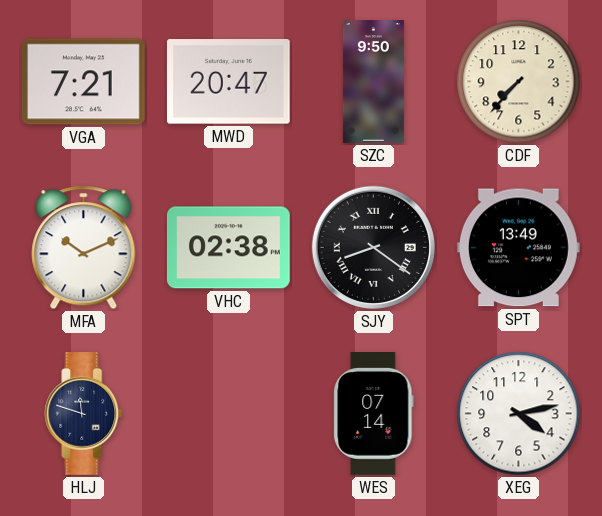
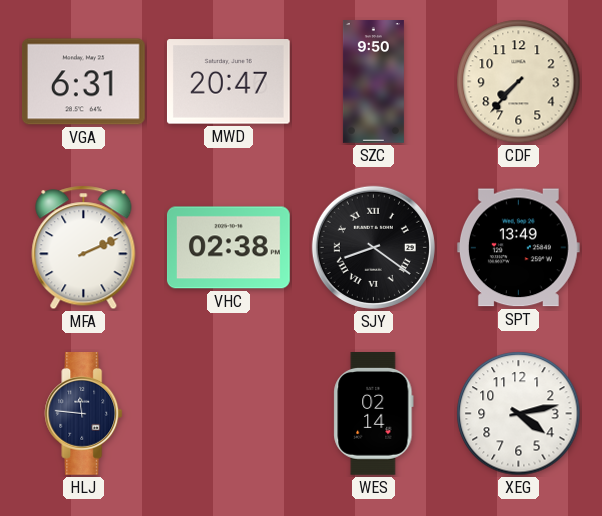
VGA: 7:21 -> 6:31
MFA: 10:11 -> 2:11
HLJ: 11:48 -> 11:46
WES: 07:14 -> 02:14
